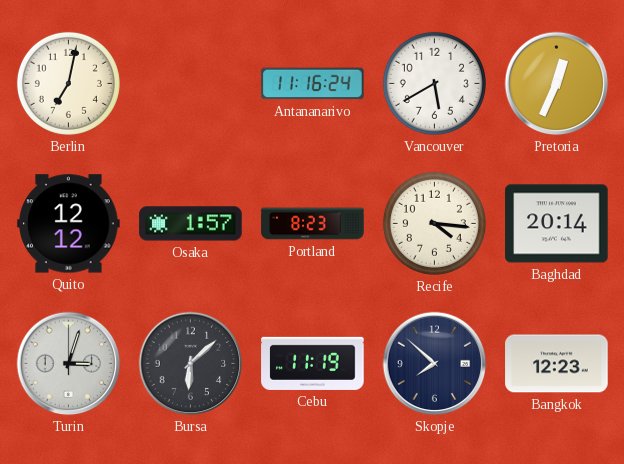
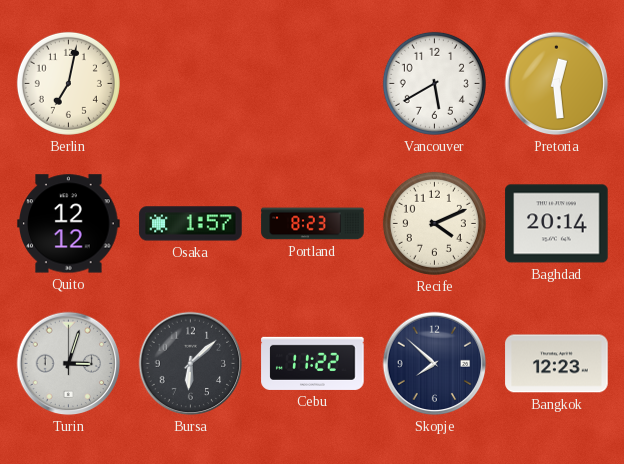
Antananarivo: 11:16 -> none
Pretoria: 12:34 -> 12:29
Recife: 4:16 -> 4:11
Cebu: 11:19 -> 11:22
